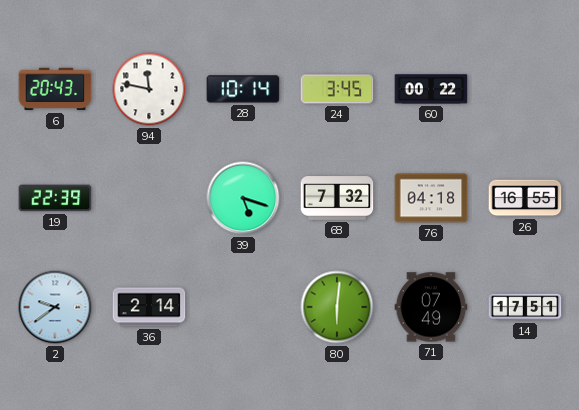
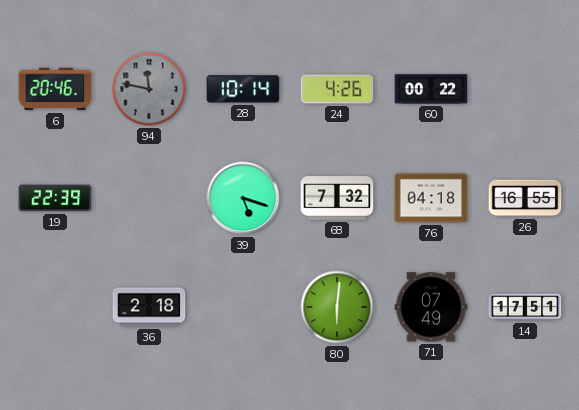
6: 20:43 -> 20:46
94 dial: white -> grey
24: 3:45 -> 4:26
2: 9:39 -> none
36: 2:14 -> 2:18
